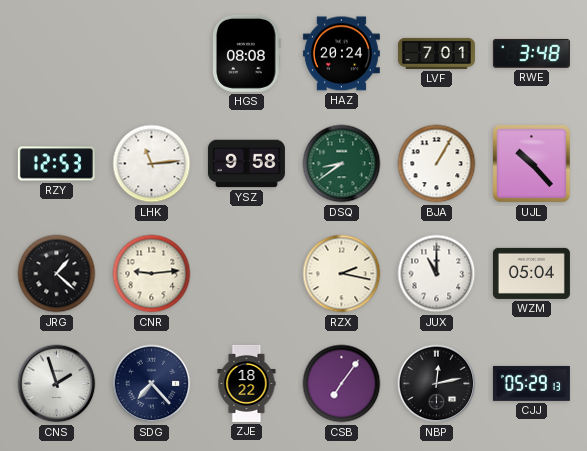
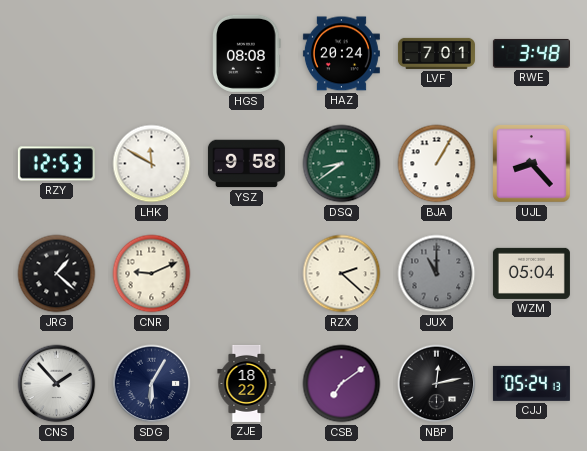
LHK: 11:14 -> 11:50
UJL: 10:23 -> 8:23
CNR: 9:14 -> 9:11
RZX: 2:17 -> 2:22
JUX dial: white -> grey
CNS: 1:57 -> 1:53
SDG: 7:23 -> 6:05
CSB: 7:06 -> 7:09
CJJ: 05:29 -> 05:24
